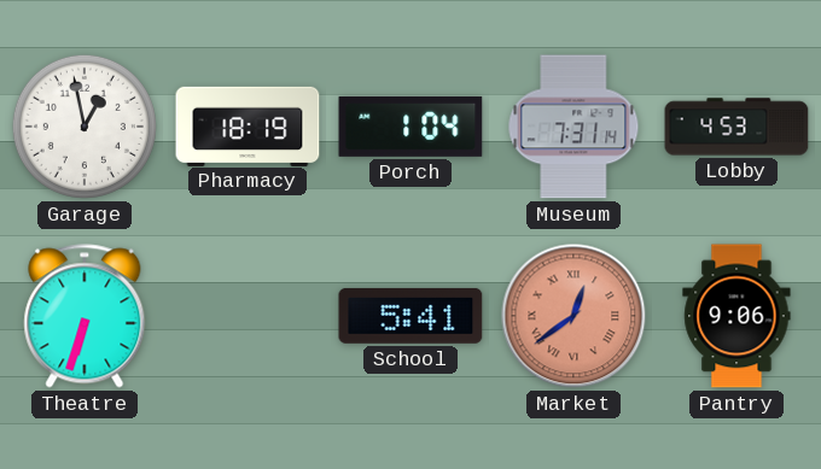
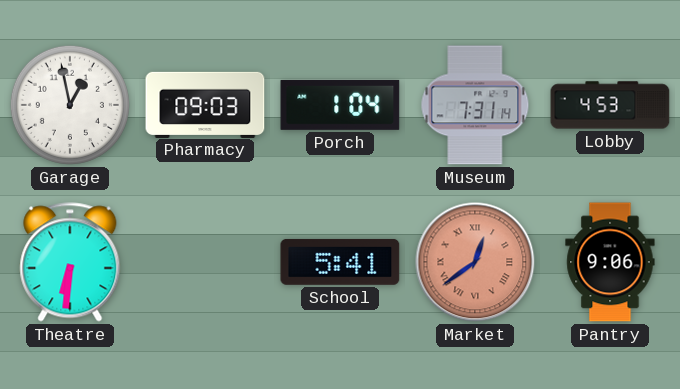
Pharmacy: 18:19 -> 09:03
Theatre: 6:33 -> 6:31
